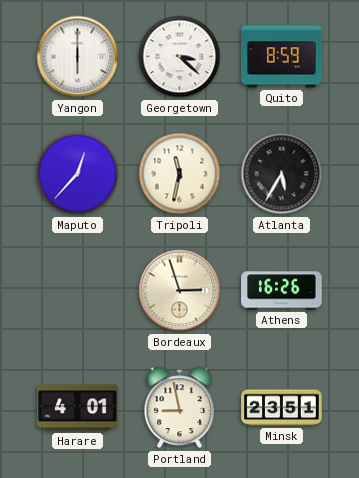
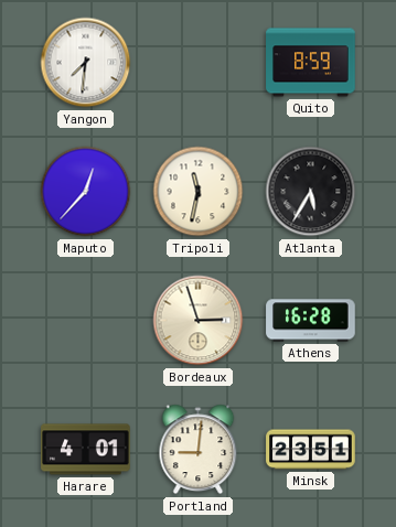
Yangon: 6:00 -> 7:31
Georgetown: 3:22 -> none
Athens: 16:26 -> 16:28
Portland: 8:58 -> 9:01
